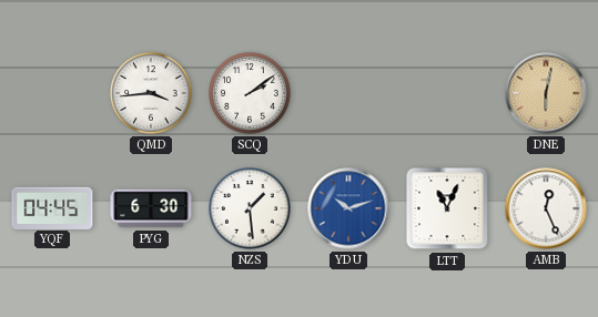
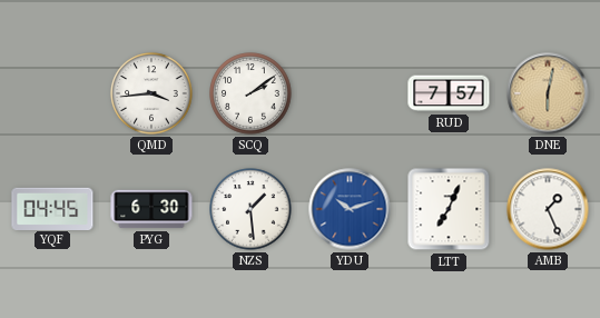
RUD: none -> 7:57
LTT: 11:04 -> 7:04
AMB: 12:26 -> 1:26
